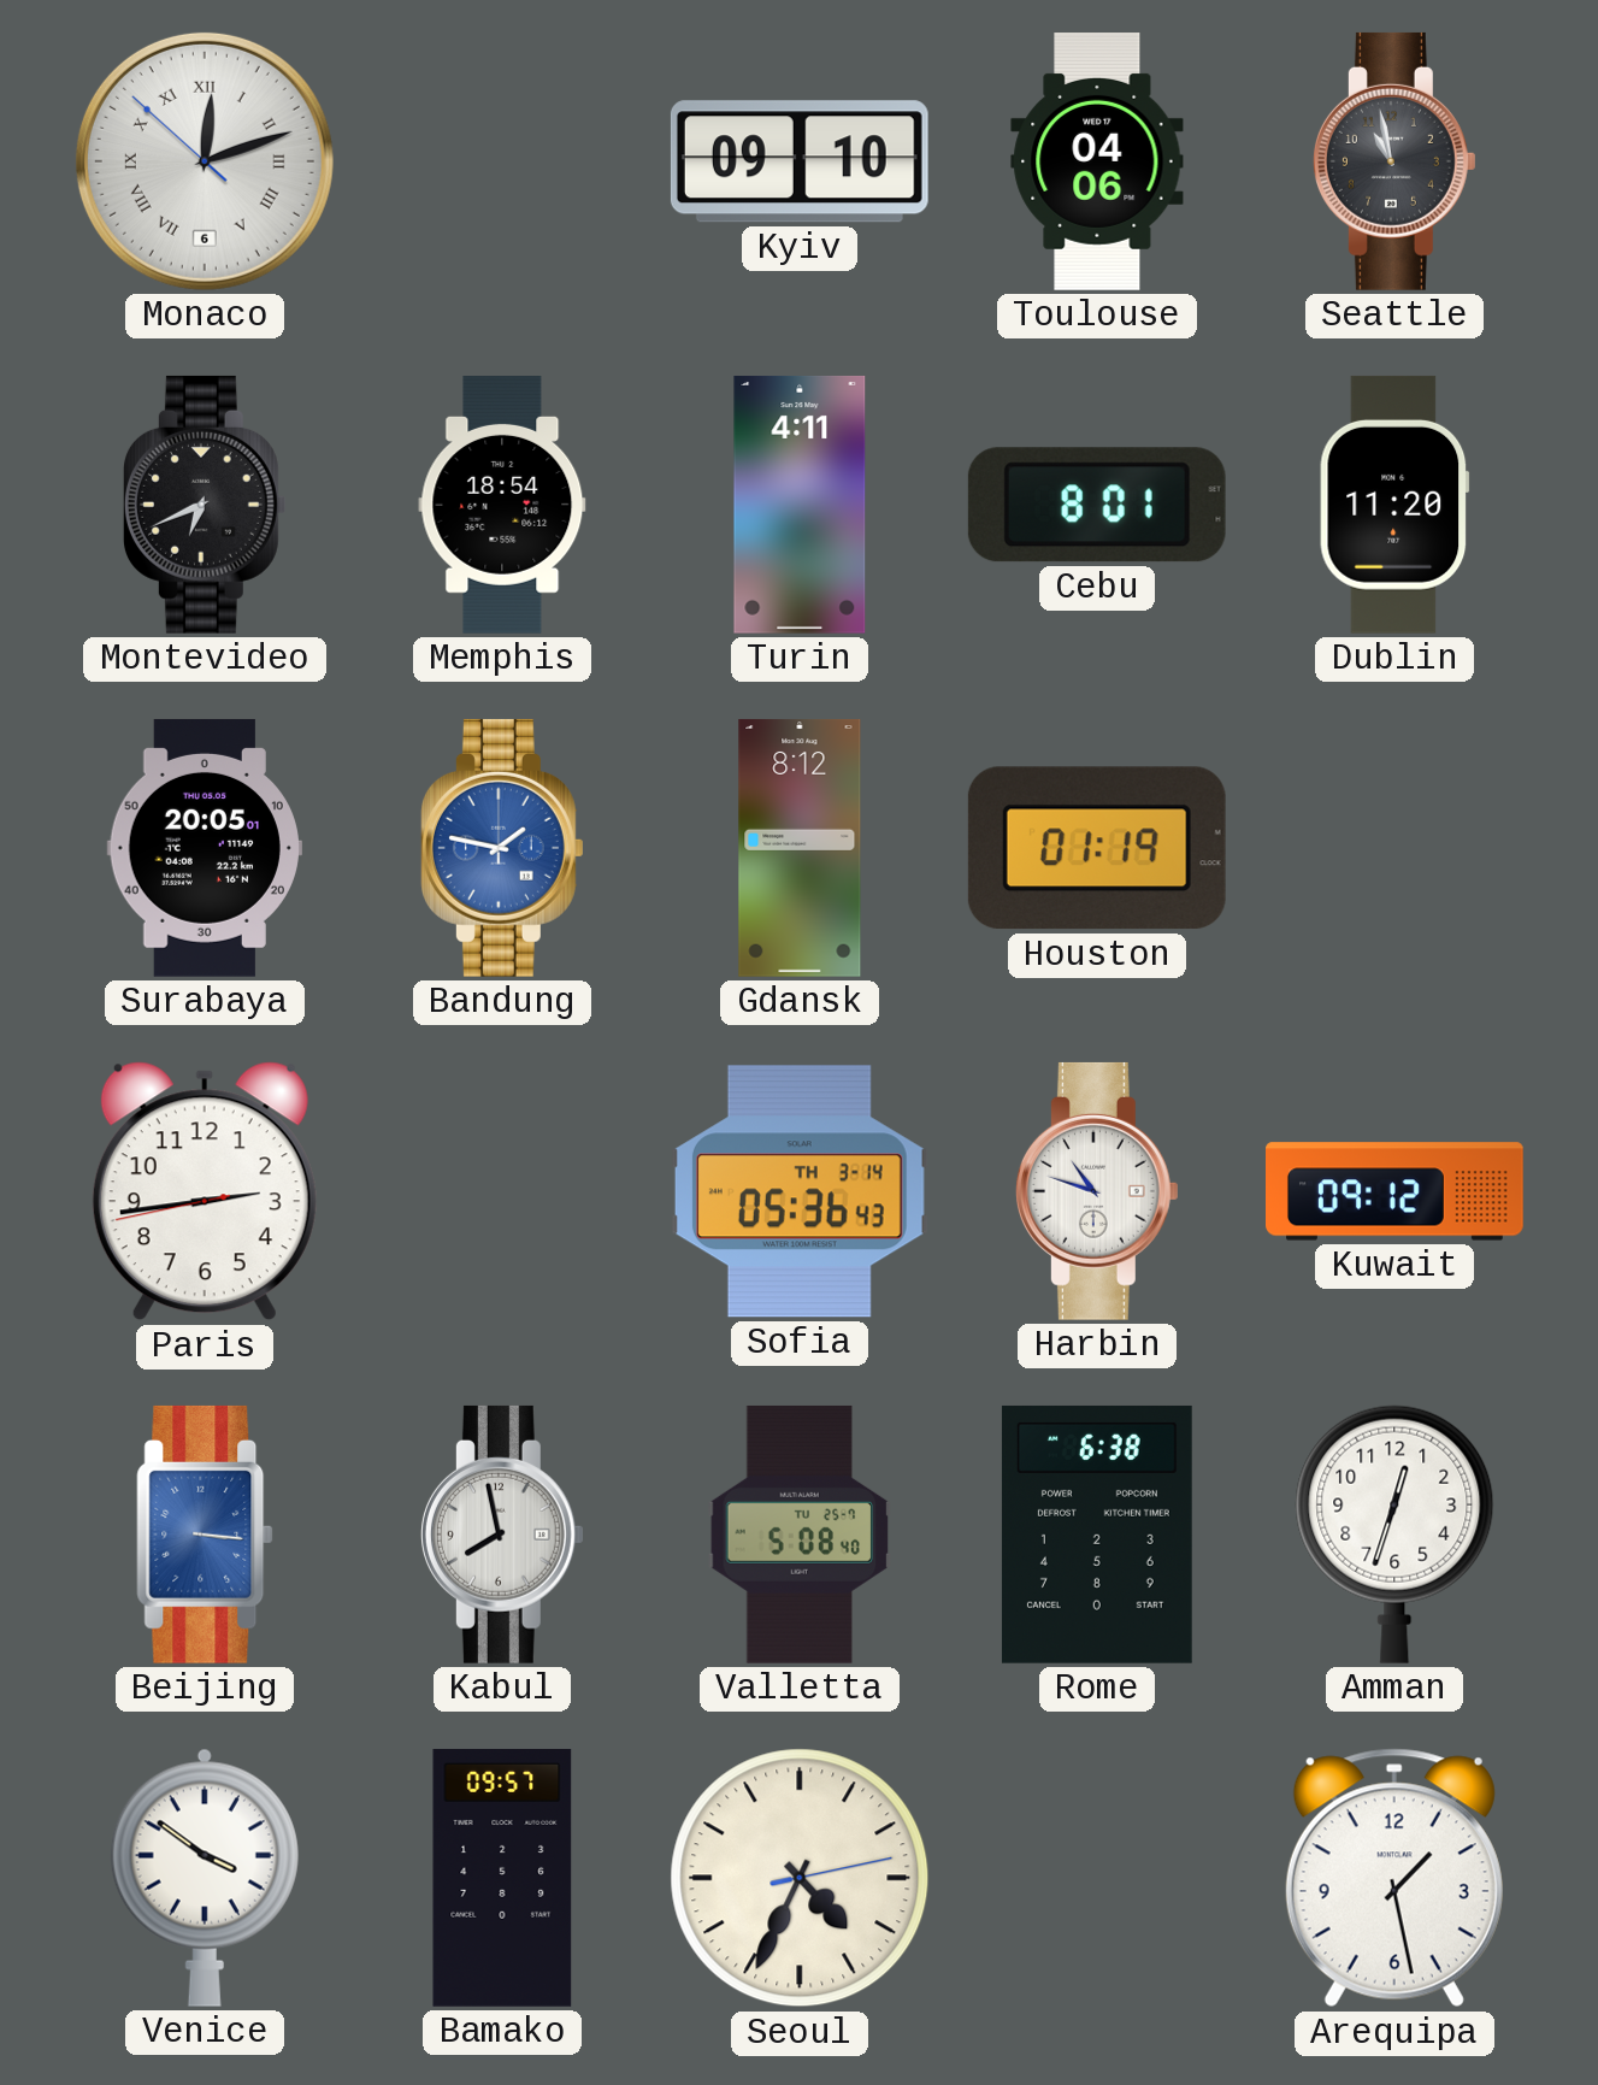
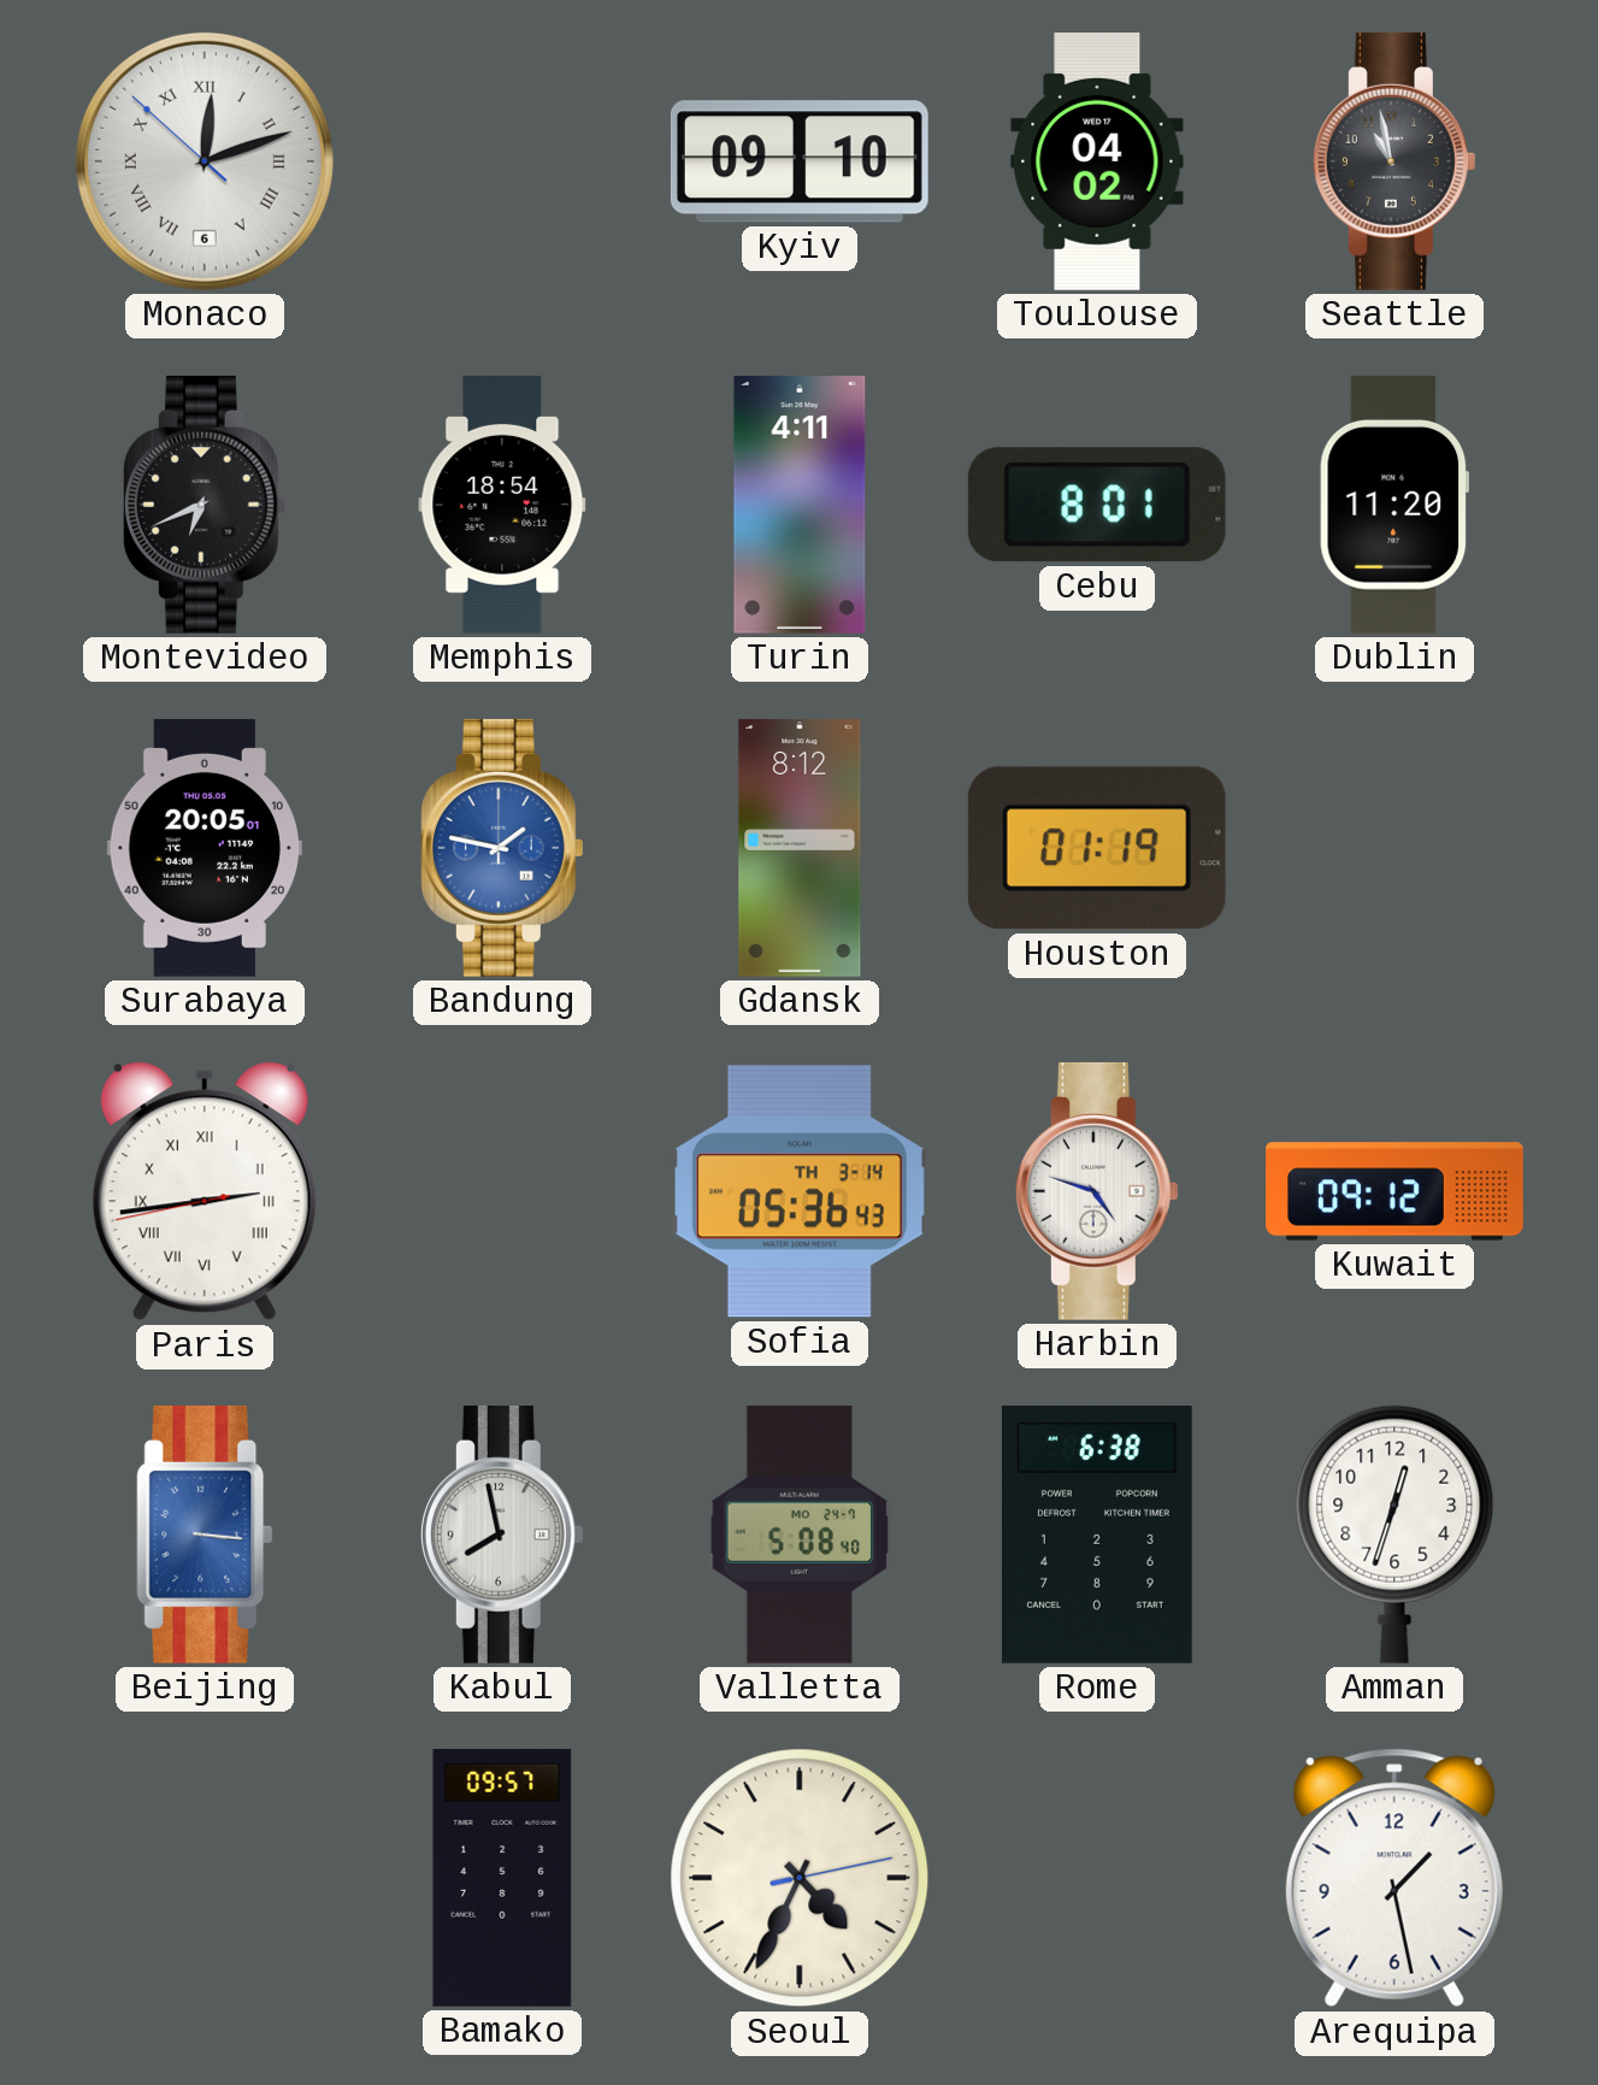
Toulouse: 04:06 -> 04:02
Paris numerals: Arabic -> Roman
Harbin: 10:48 -> 4:48
Valletta date: TU 25-7 -> MO 24-7
Venice: 3:51 -> none
